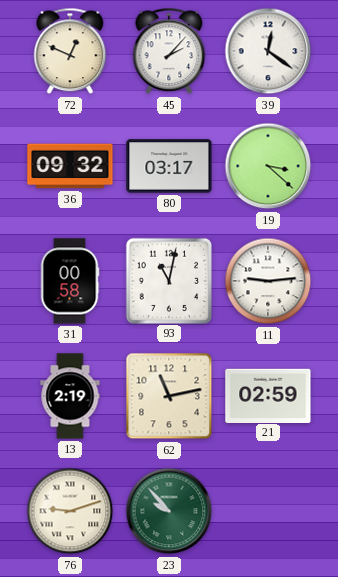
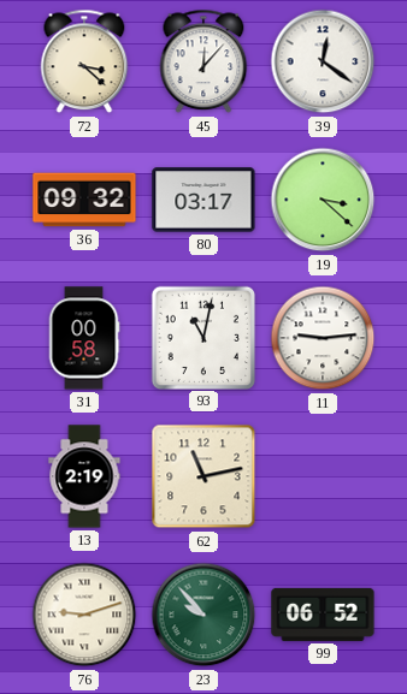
72: 12:49 -> 3:22
45: 2:07 -> 12:07
21: 02:59 -> none
99: none -> 06:52
